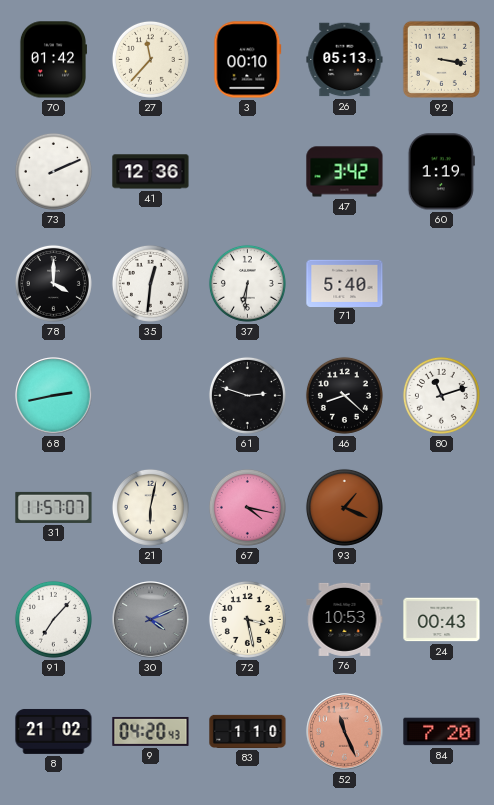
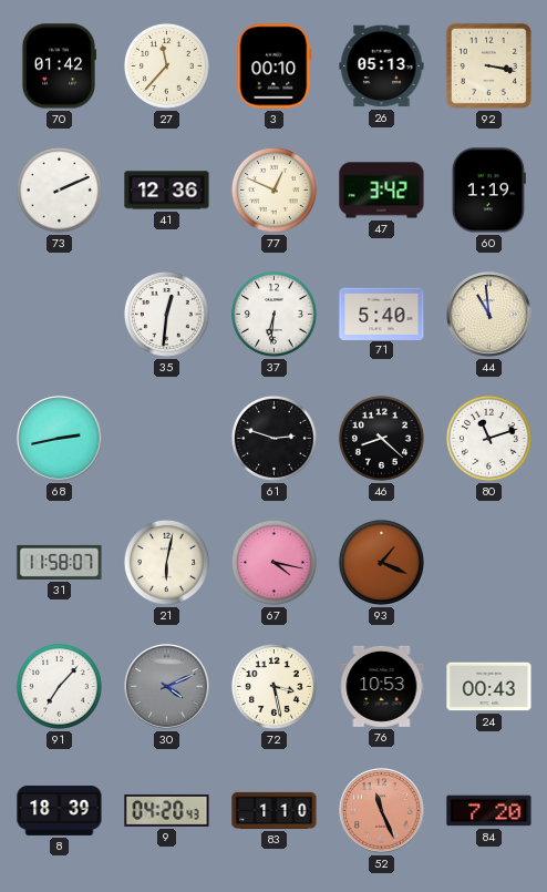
77: none -> 12:49
78: 4:00 -> none
44: none -> 10:59
31: 11:57 -> 11:58
8: 21:02 -> 18:39
